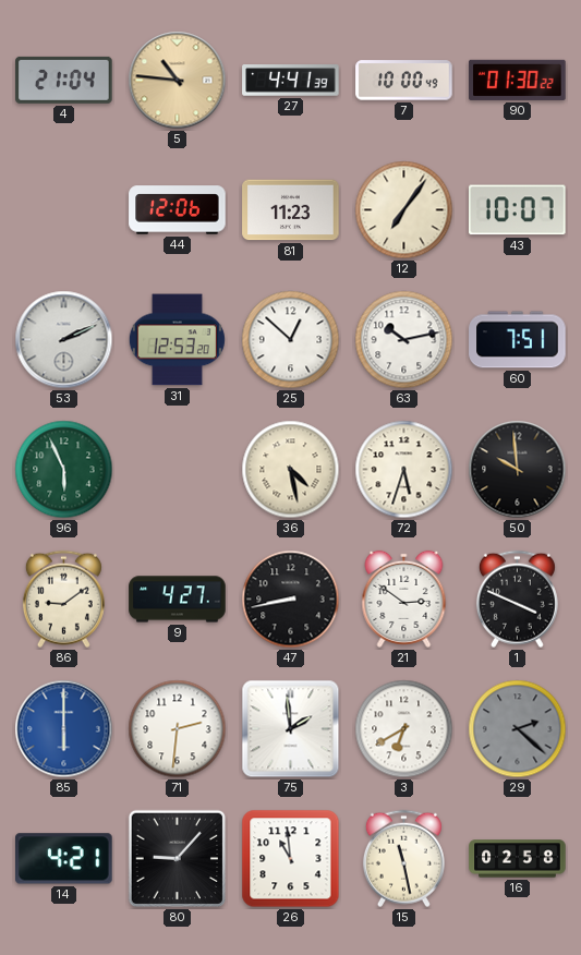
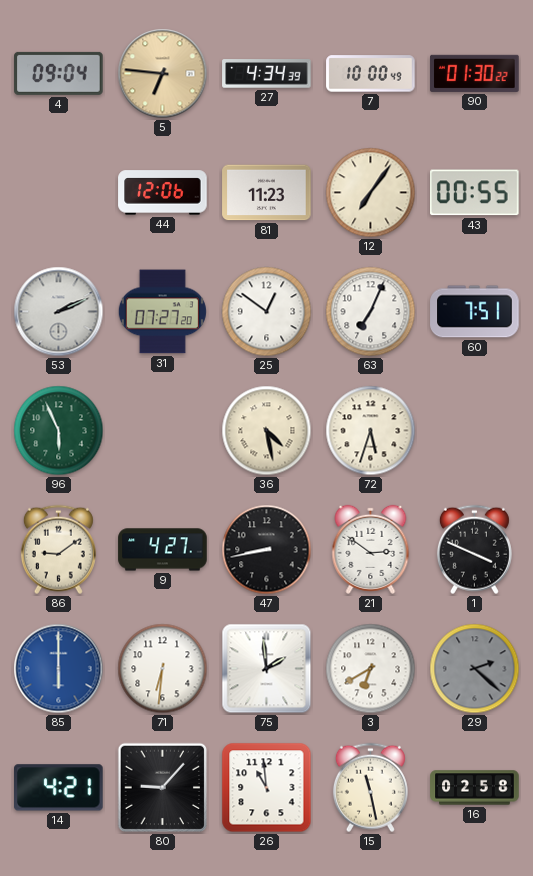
4: 21:04 -> 09:04
5: 10:46 -> 6:46
27: 4:41 -> 4:34
43: 10:07 -> 00:55
31: 12:53 -> 07:27
25: 12:52 -> 12:51
63: 10:13 -> 7:04
50: 9:59 -> none
71: 2:31 -> 6:31
